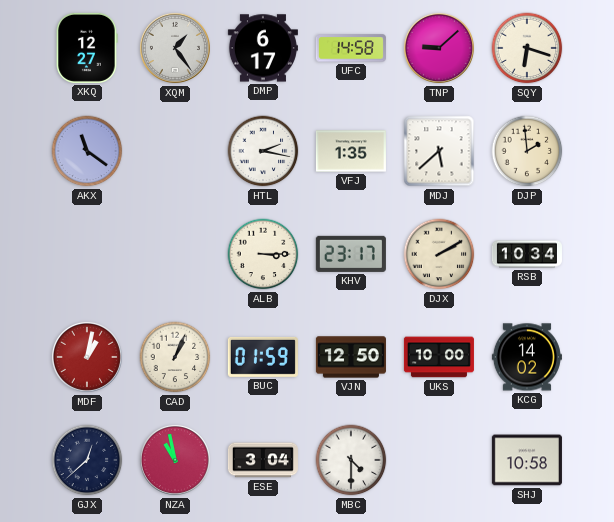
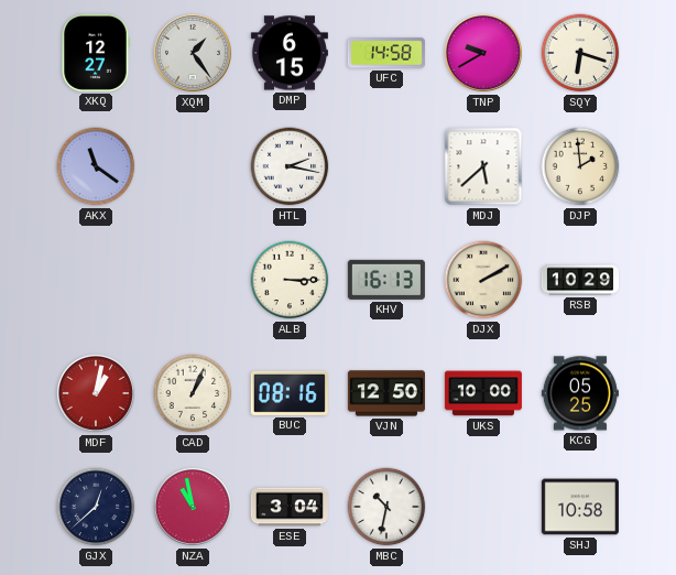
DMP: 6:17 -> 6:15
TNP: 9:08 -> 9:40
VFJ: 1:35 -> none
KHV: 23:17 -> 16:13
RSB: 10:34 -> 10:29
BUC: 01:59 -> 08:16
KCG: 14:02 -> 05:25
MBC: 4:30 -> 10:32
